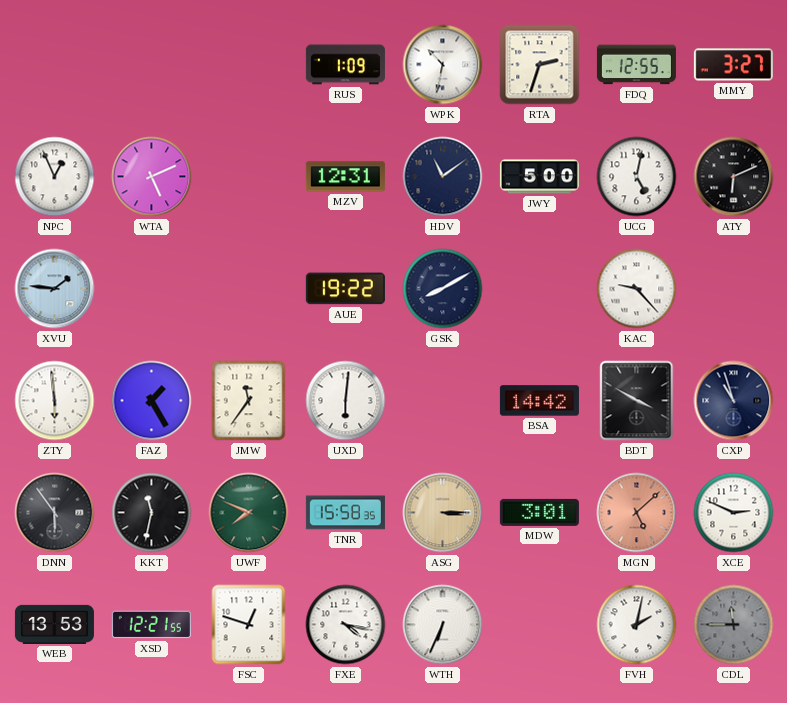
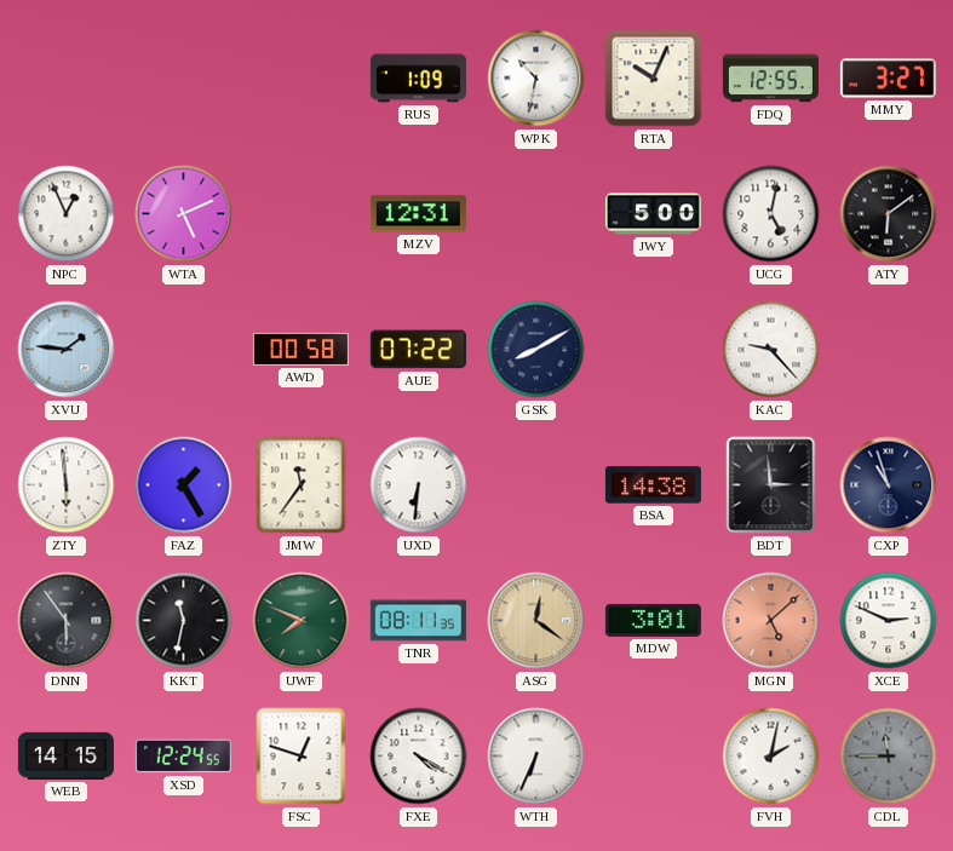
RTA: 2:33 -> 10:04
HDV: 11:09 -> none
ATY: 6:11 -> 6:09
AWD: none -> 00:58
AUE: 19:22 -> 07:22
UXD: 6:01 -> 6:31
BSA: 14:42 -> 14:38
BDT: 3:50 -> 2:59
TNR: 15:58 -> 08:11
ASG: 3:15 -> 12:21
WEB: 13:53 -> 14:15
XSD: 12:21 -> 12:24
FXE: 4:17 -> 4:20
